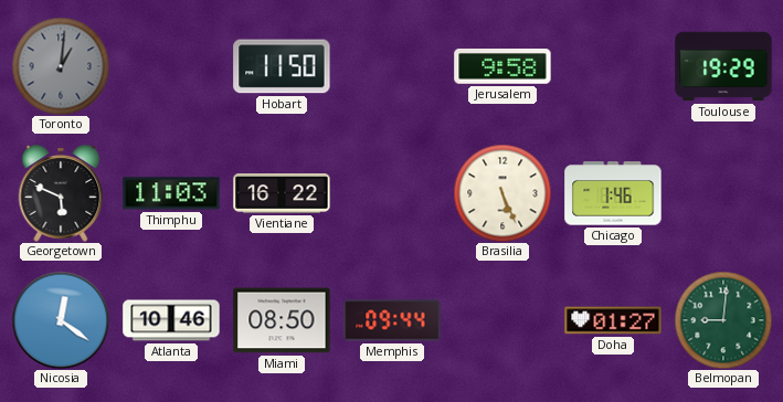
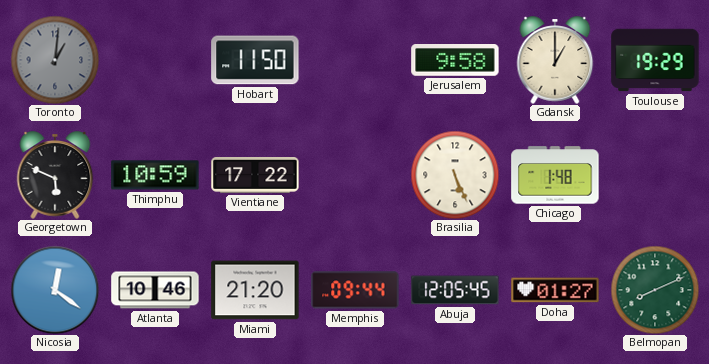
Gdansk: none -> 1:00
Thimphu: 11:03 -> 10:59
Vientiane: 16:22 -> 17:22
Chicago: 1:46 -> 1:48
Miami: 08:50 -> 21:20
Abuja: none -> 12:05
Belmopan: 9:01 -> 8:11
